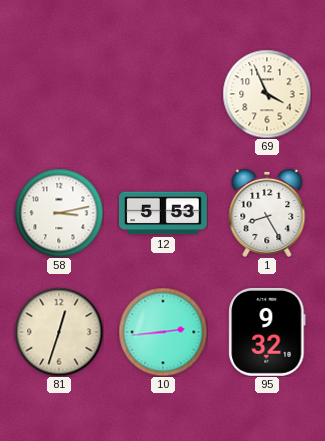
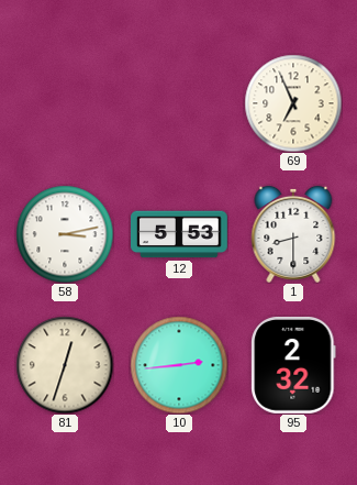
69: 3:56 -> 6:56
1: 8:25 -> 8:30
95: 9:32 -> 2:32
